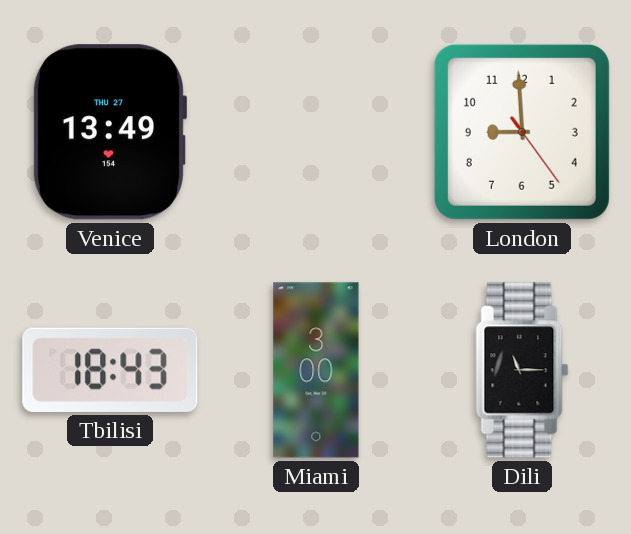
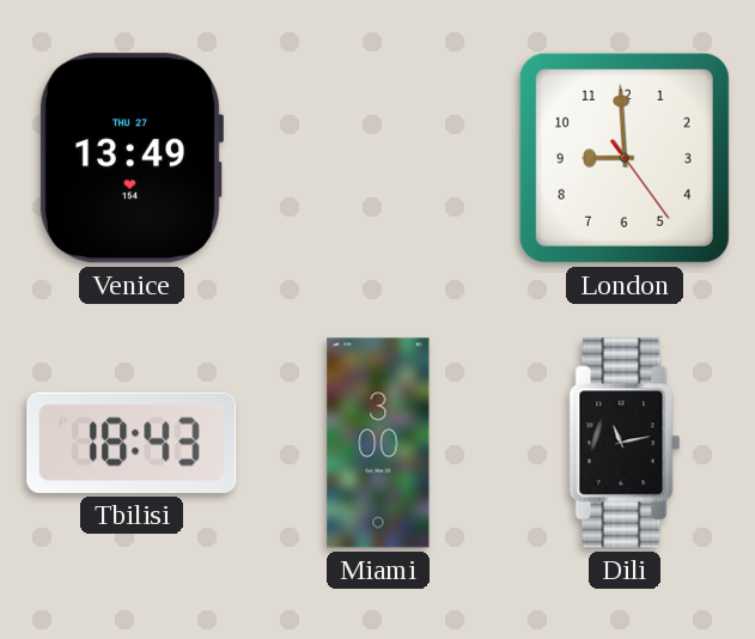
Dili: 11:15 -> 11:13
